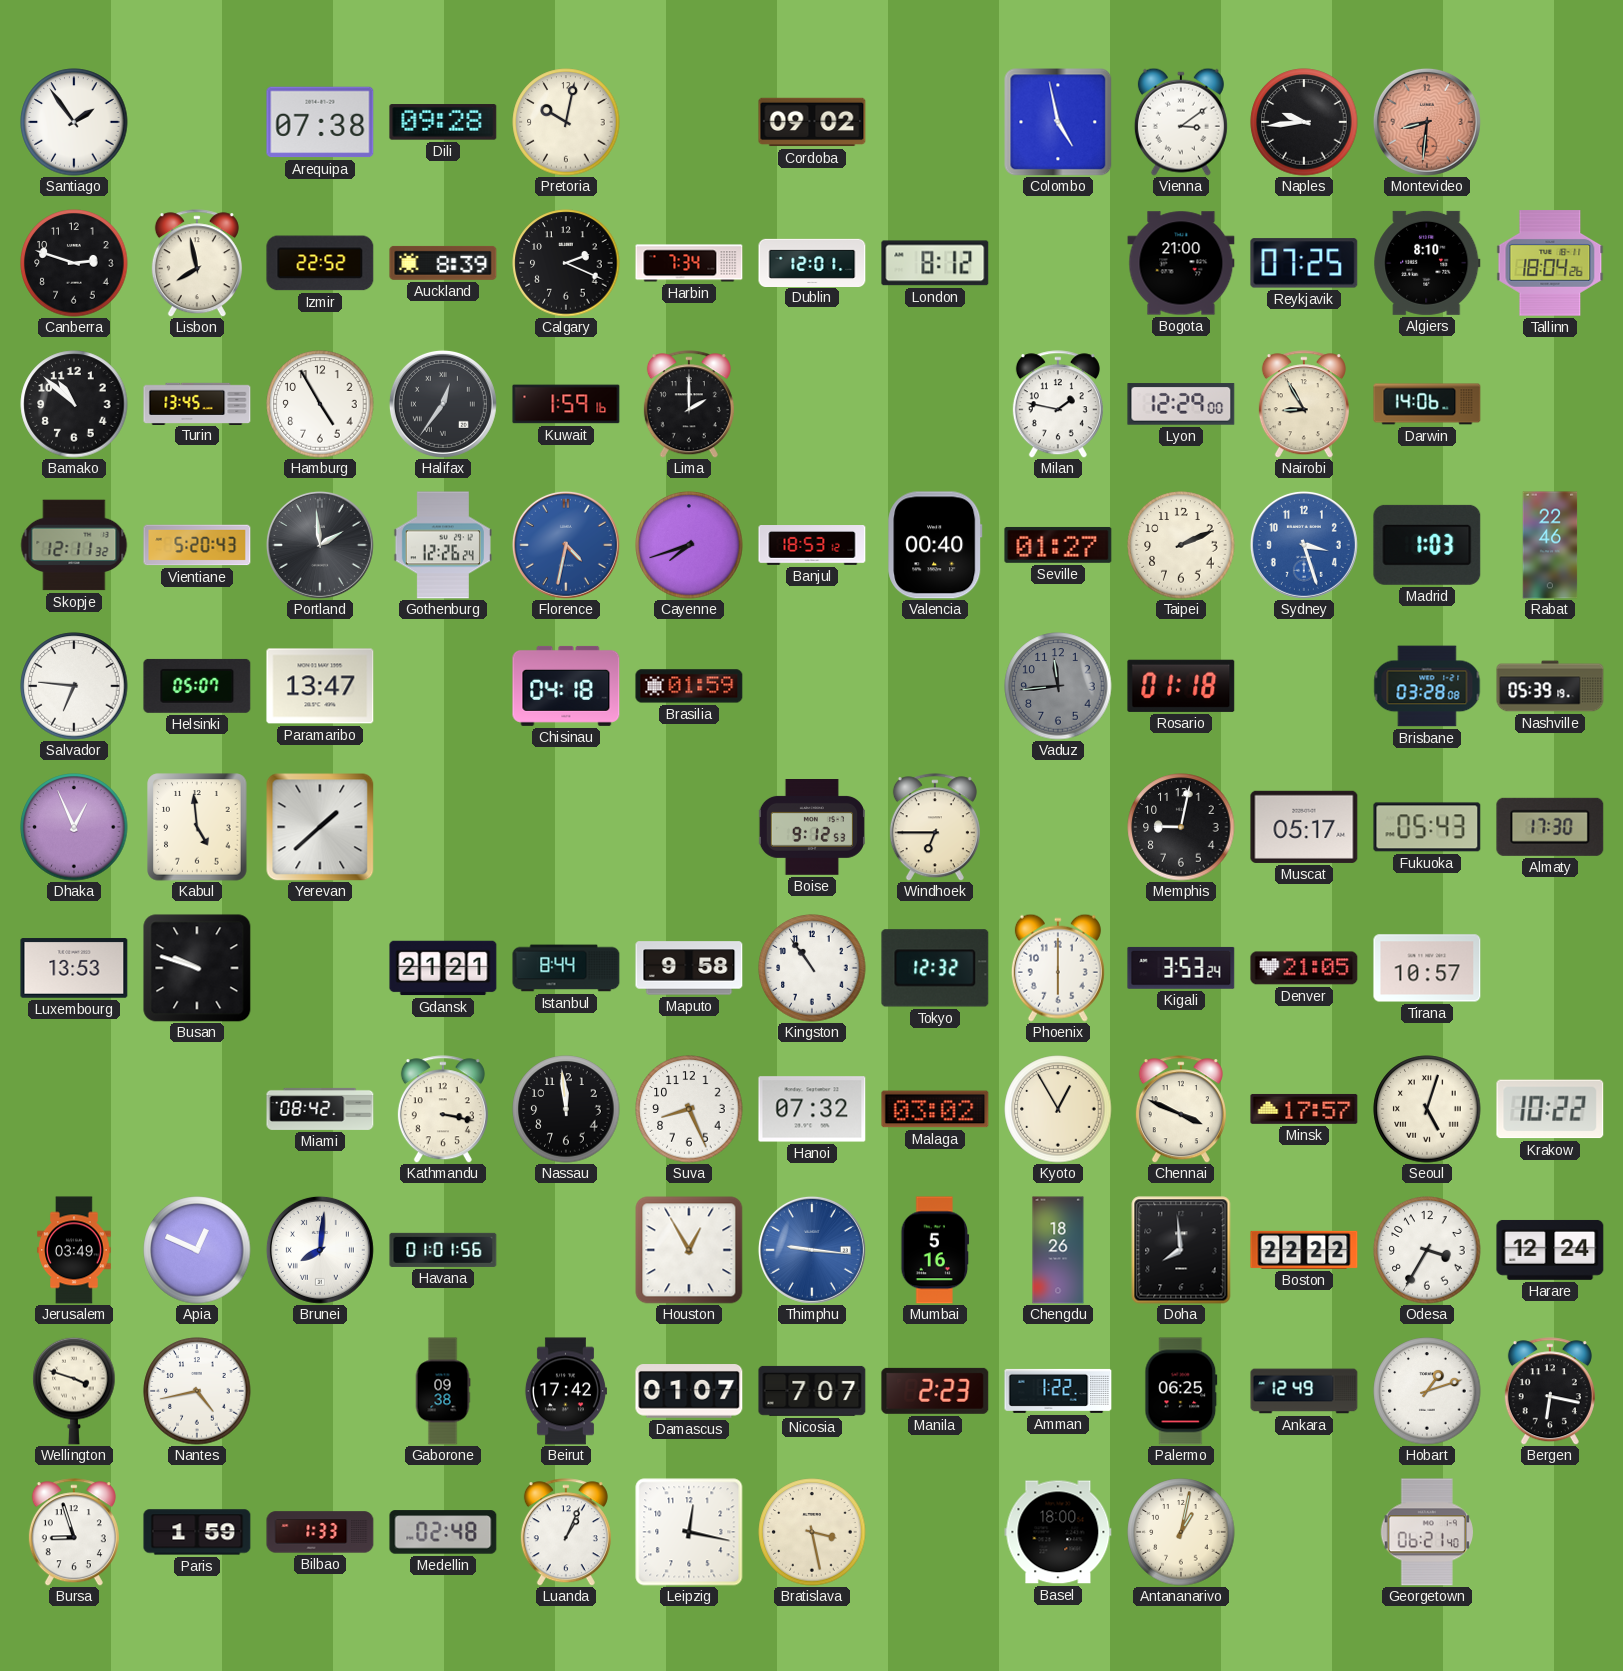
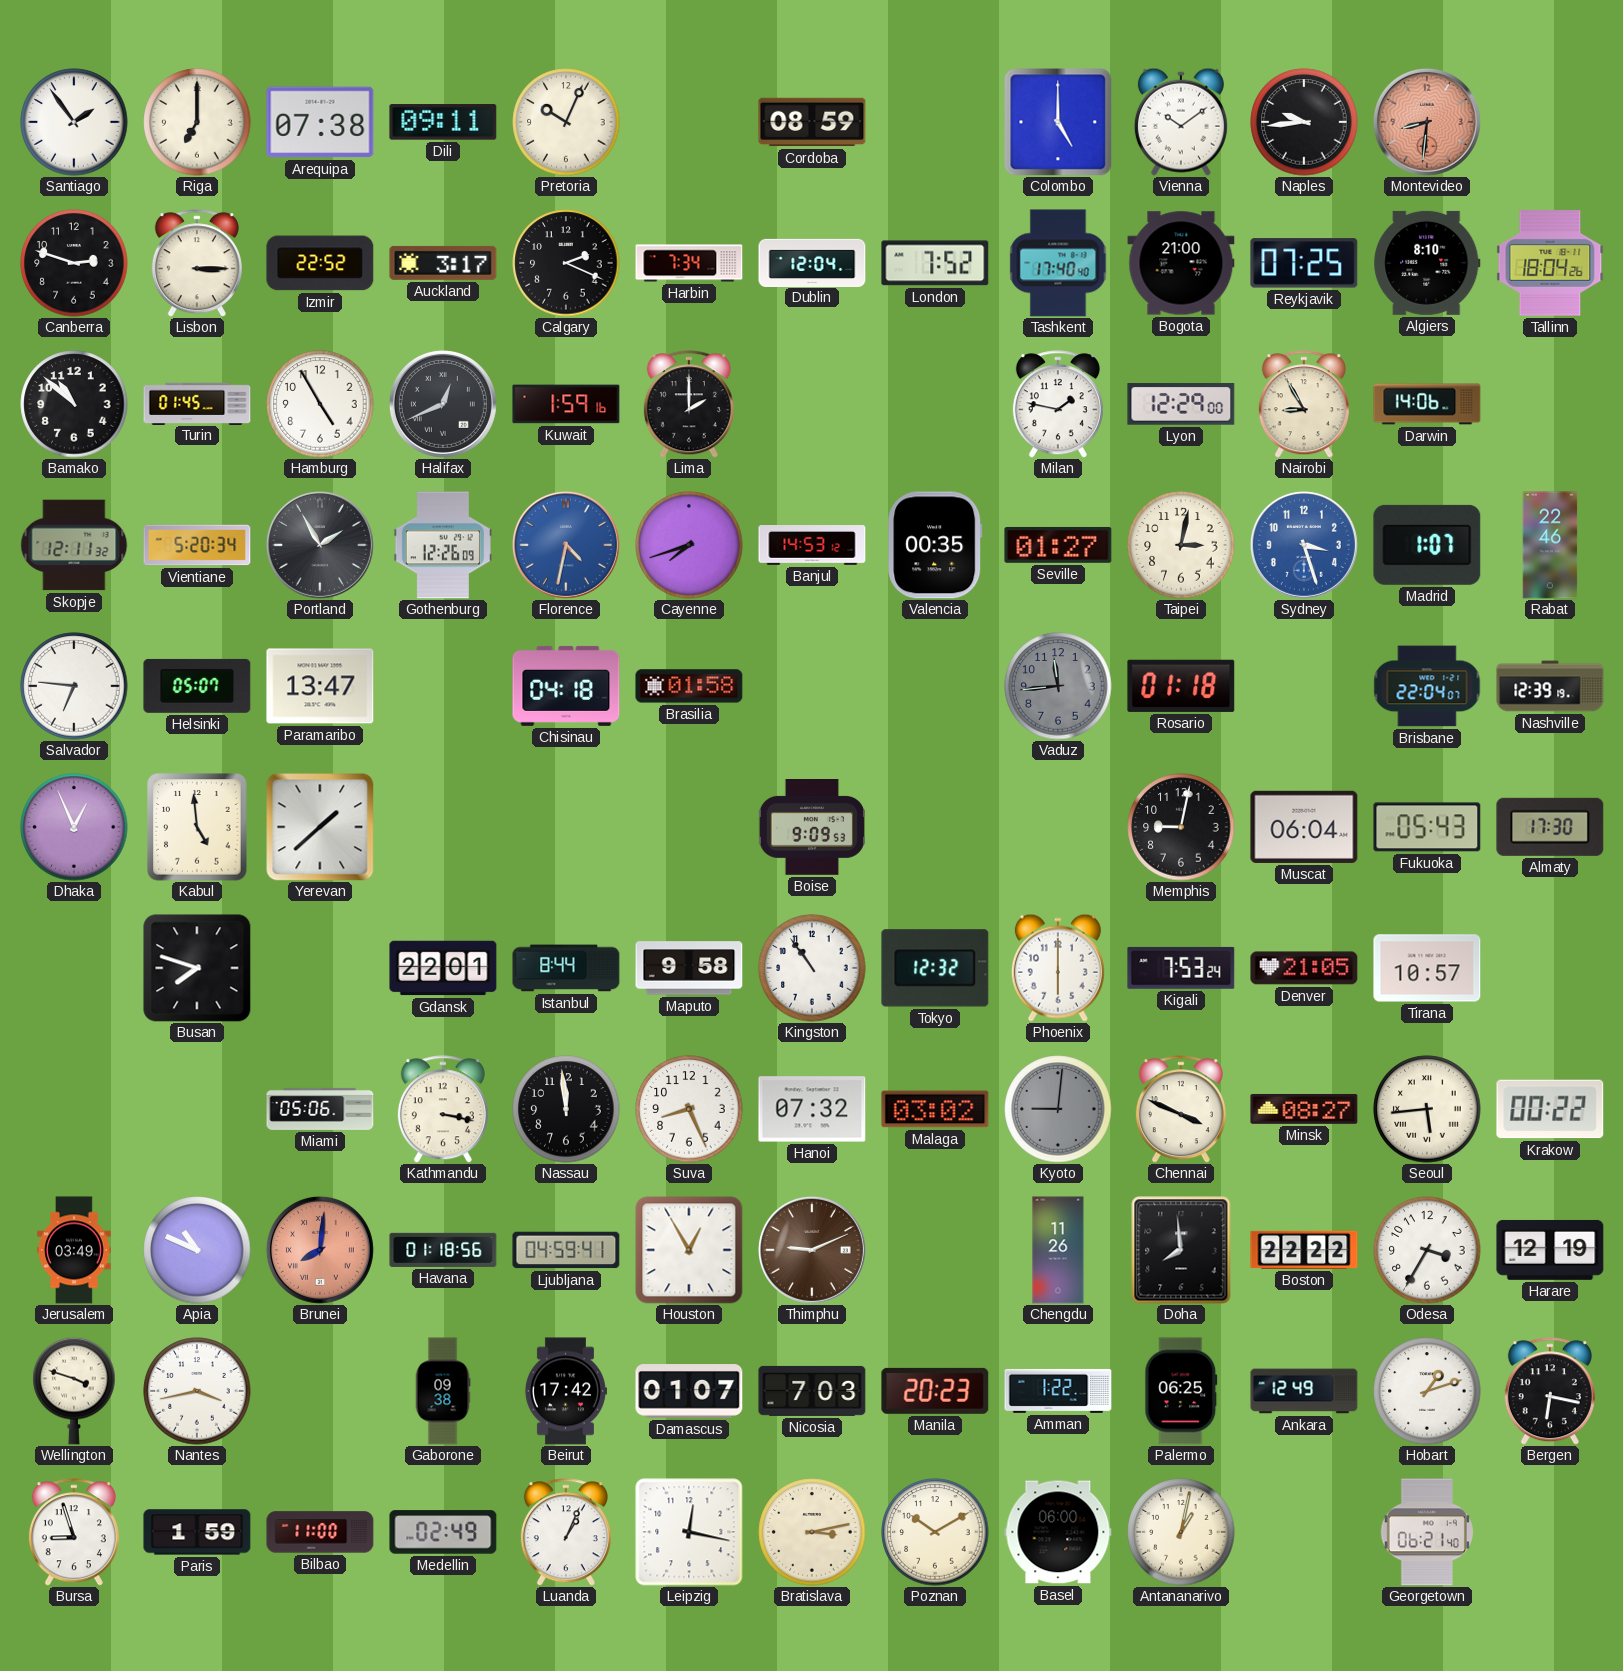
Riga: none -> 7:00
Dili: 09:28 -> 09:11
Pretoria: 10:02 -> 10:04
Cordoba: 09:02 -> 08:59
Colombo: 4:58 -> 5:00
Vienna: 3:09 -> 10:09
Lisbon: 7:58 -> 3:15
Auckland: 8:39 -> 3:17
Dublin: 12:01 -> 12:04
London: 8:12 -> 7:52
Tashkent: none -> 17:40
Turin: 13:45 -> 01:45
Halifax: 12:36 -> 12:41
Vientiane: 5:20:43 -> 5:20:34
Portland: 1:59 -> 1:55
Gothenburg: 12:26:24 -> 12:26:09
Banjul: 18:53 -> 14:53
Valencia: 00:40 -> 00:35
Taipei: 2:11 -> 3:02
Madrid: 1:03 -> 1:07
Brasilia: 01:59 -> 01:58
Brisbane: 03:28 -> 22:04
Nashville: 05:39 -> 12:39
Boise: 9:12 -> 9:09
Windhoek: 6:45 -> none
Muscat: 05:17 -> 06:04
Luxembourg: 13:53 -> none
Busan: 9:48 -> 7:48
Gdansk: 21:21 -> 22:01
Kigali: 3:53 -> 7:53
Miami: 08:42 -> 05:06
Kyoto: 12:55 -> 9:01
Kyoto dial: cream -> grey
Minsk: 17:57 -> 08:27
Seoul: 5:03 -> 5:44
Krakow: 10:22 -> 00:22
Apia: 12:49 -> 10:49
Brunei dial: white -> salmon
Havana: 01:01 -> 01:18
Ljubljana: none -> 04:59
Thimphu: 9:16 -> 9:11
Thimphu dial: blue -> brown
Mumbai: 5:16 -> none
Chengdu: 18:26 -> 11:26
Harare: 12:24 -> 12:19
Nantes: 4:43 -> 3:43
Nicosia: 7:07 -> 7:03
Manila: 2:23 -> 20:23
Bilbao: 1:33 -> 11:00
Medellin: 02:48 -> 02:49
Bratislava: 3:28 -> 3:13
Poznan: none -> 10:10
Basel: 18:00 -> 06:00
